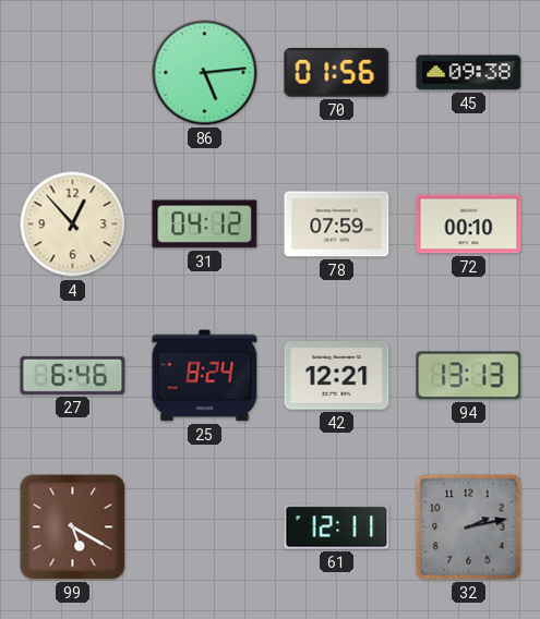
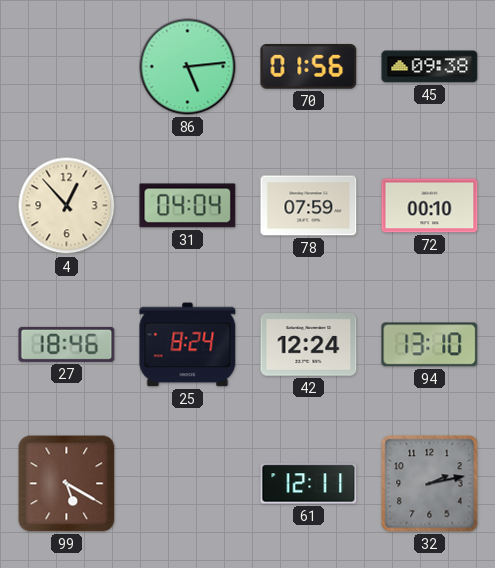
31: 04:12 -> 04:04
27: 6:46 -> 18:46
42: 12:21 -> 12:24
94: 13:13 -> 13:10
